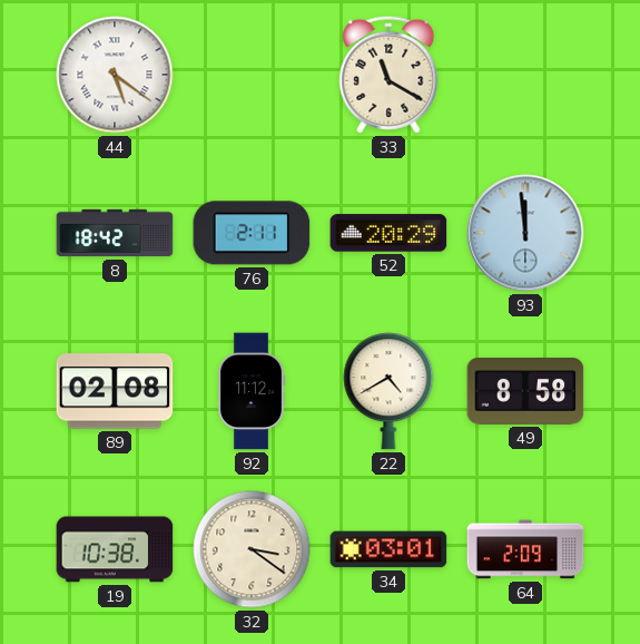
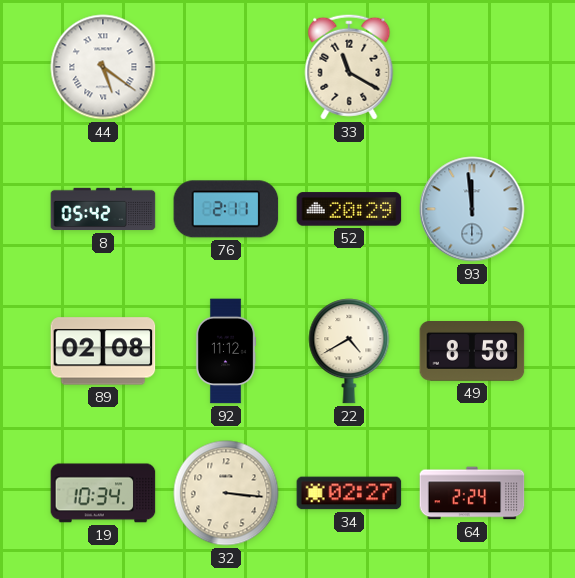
8: 18:42 -> 05:42
19: 10:38 -> 10:34
32: 3:21 -> 3:16
34: 03:01 -> 02:27
64: 2:09 -> 2:24
